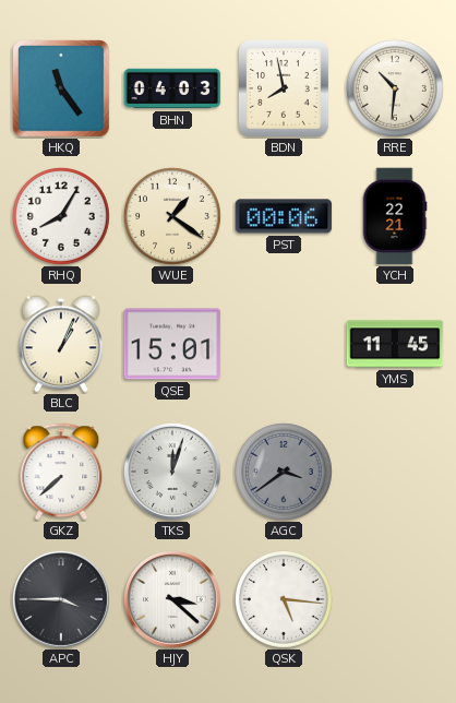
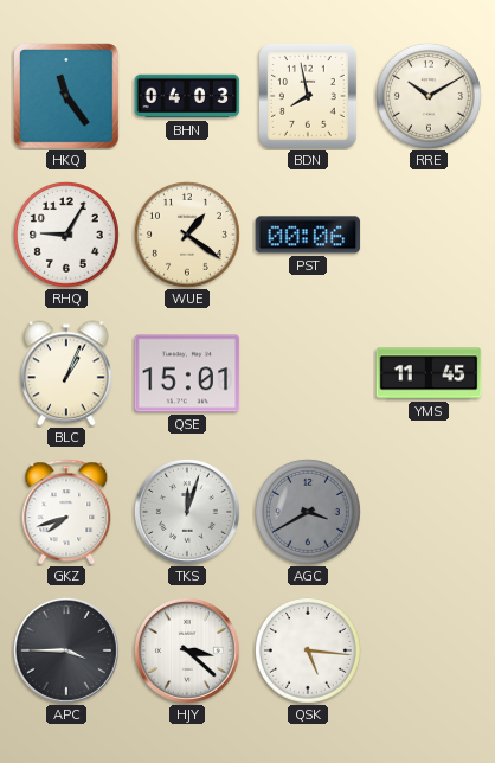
RRE: 10:31 -> 10:10
RHQ: 8:05 -> 9:05
YCH: 22:21 -> none
GKZ: 7:38 -> 7:42
AGC: 3:39 -> 3:40
